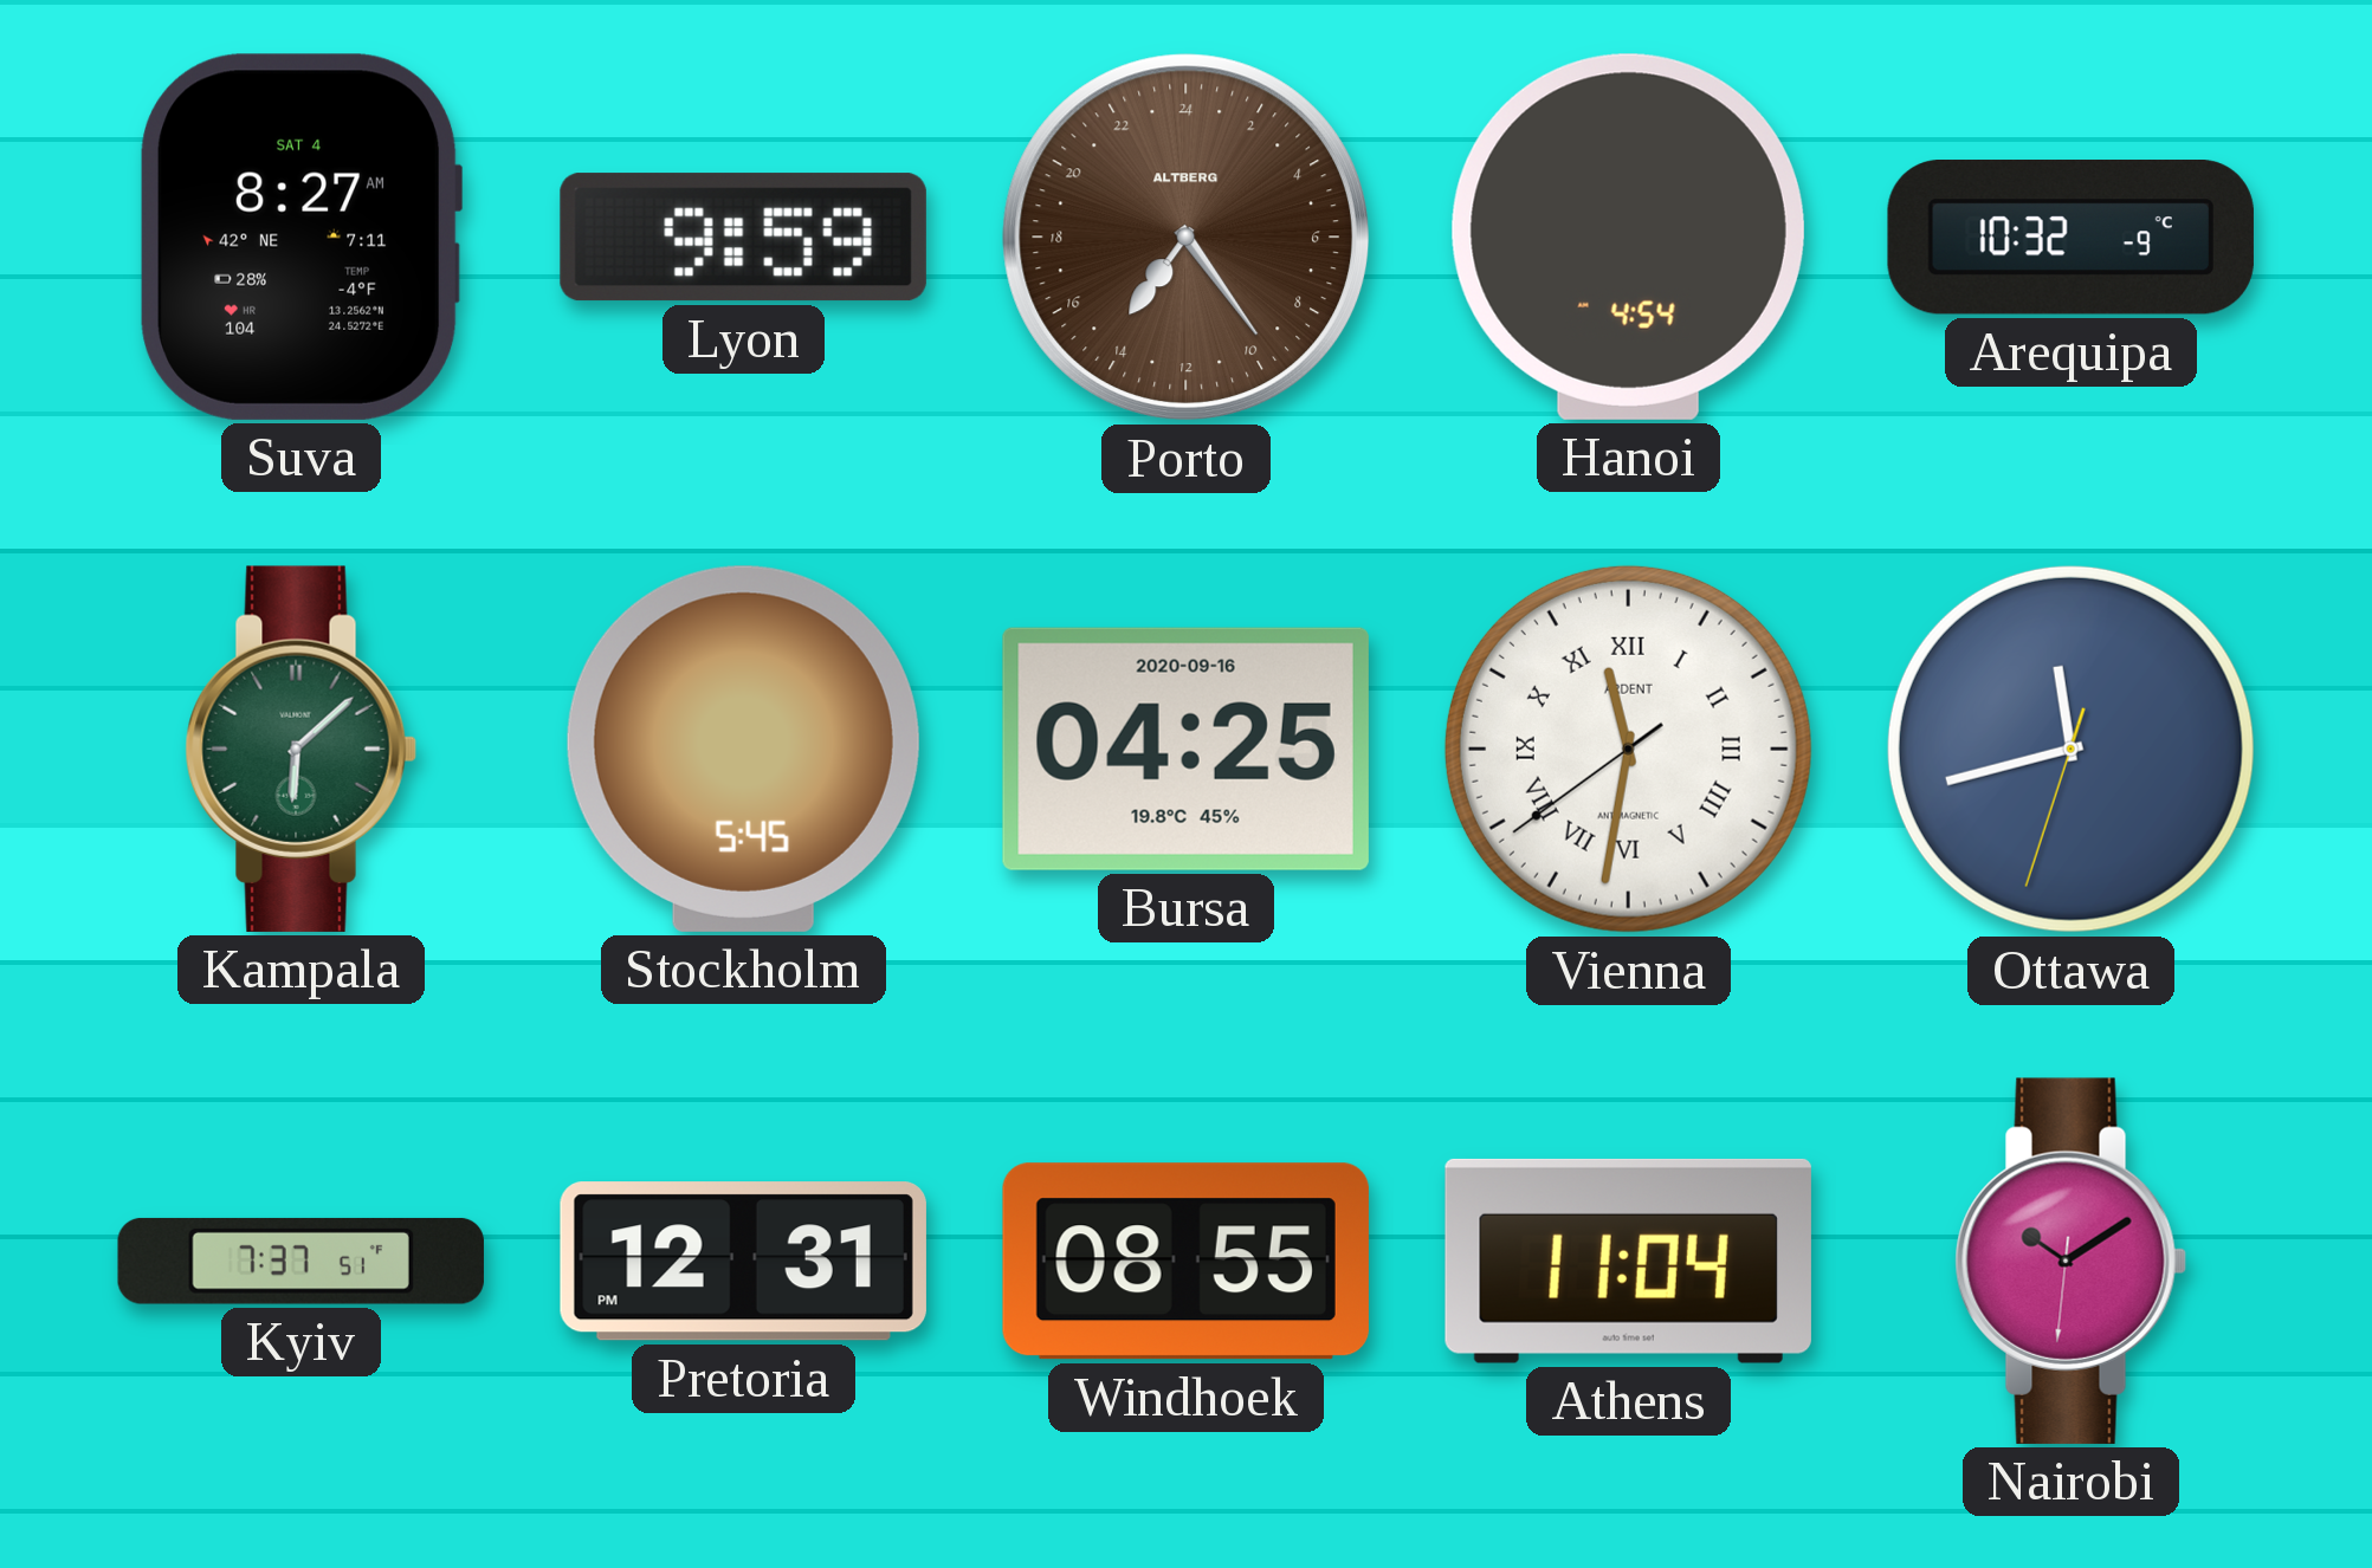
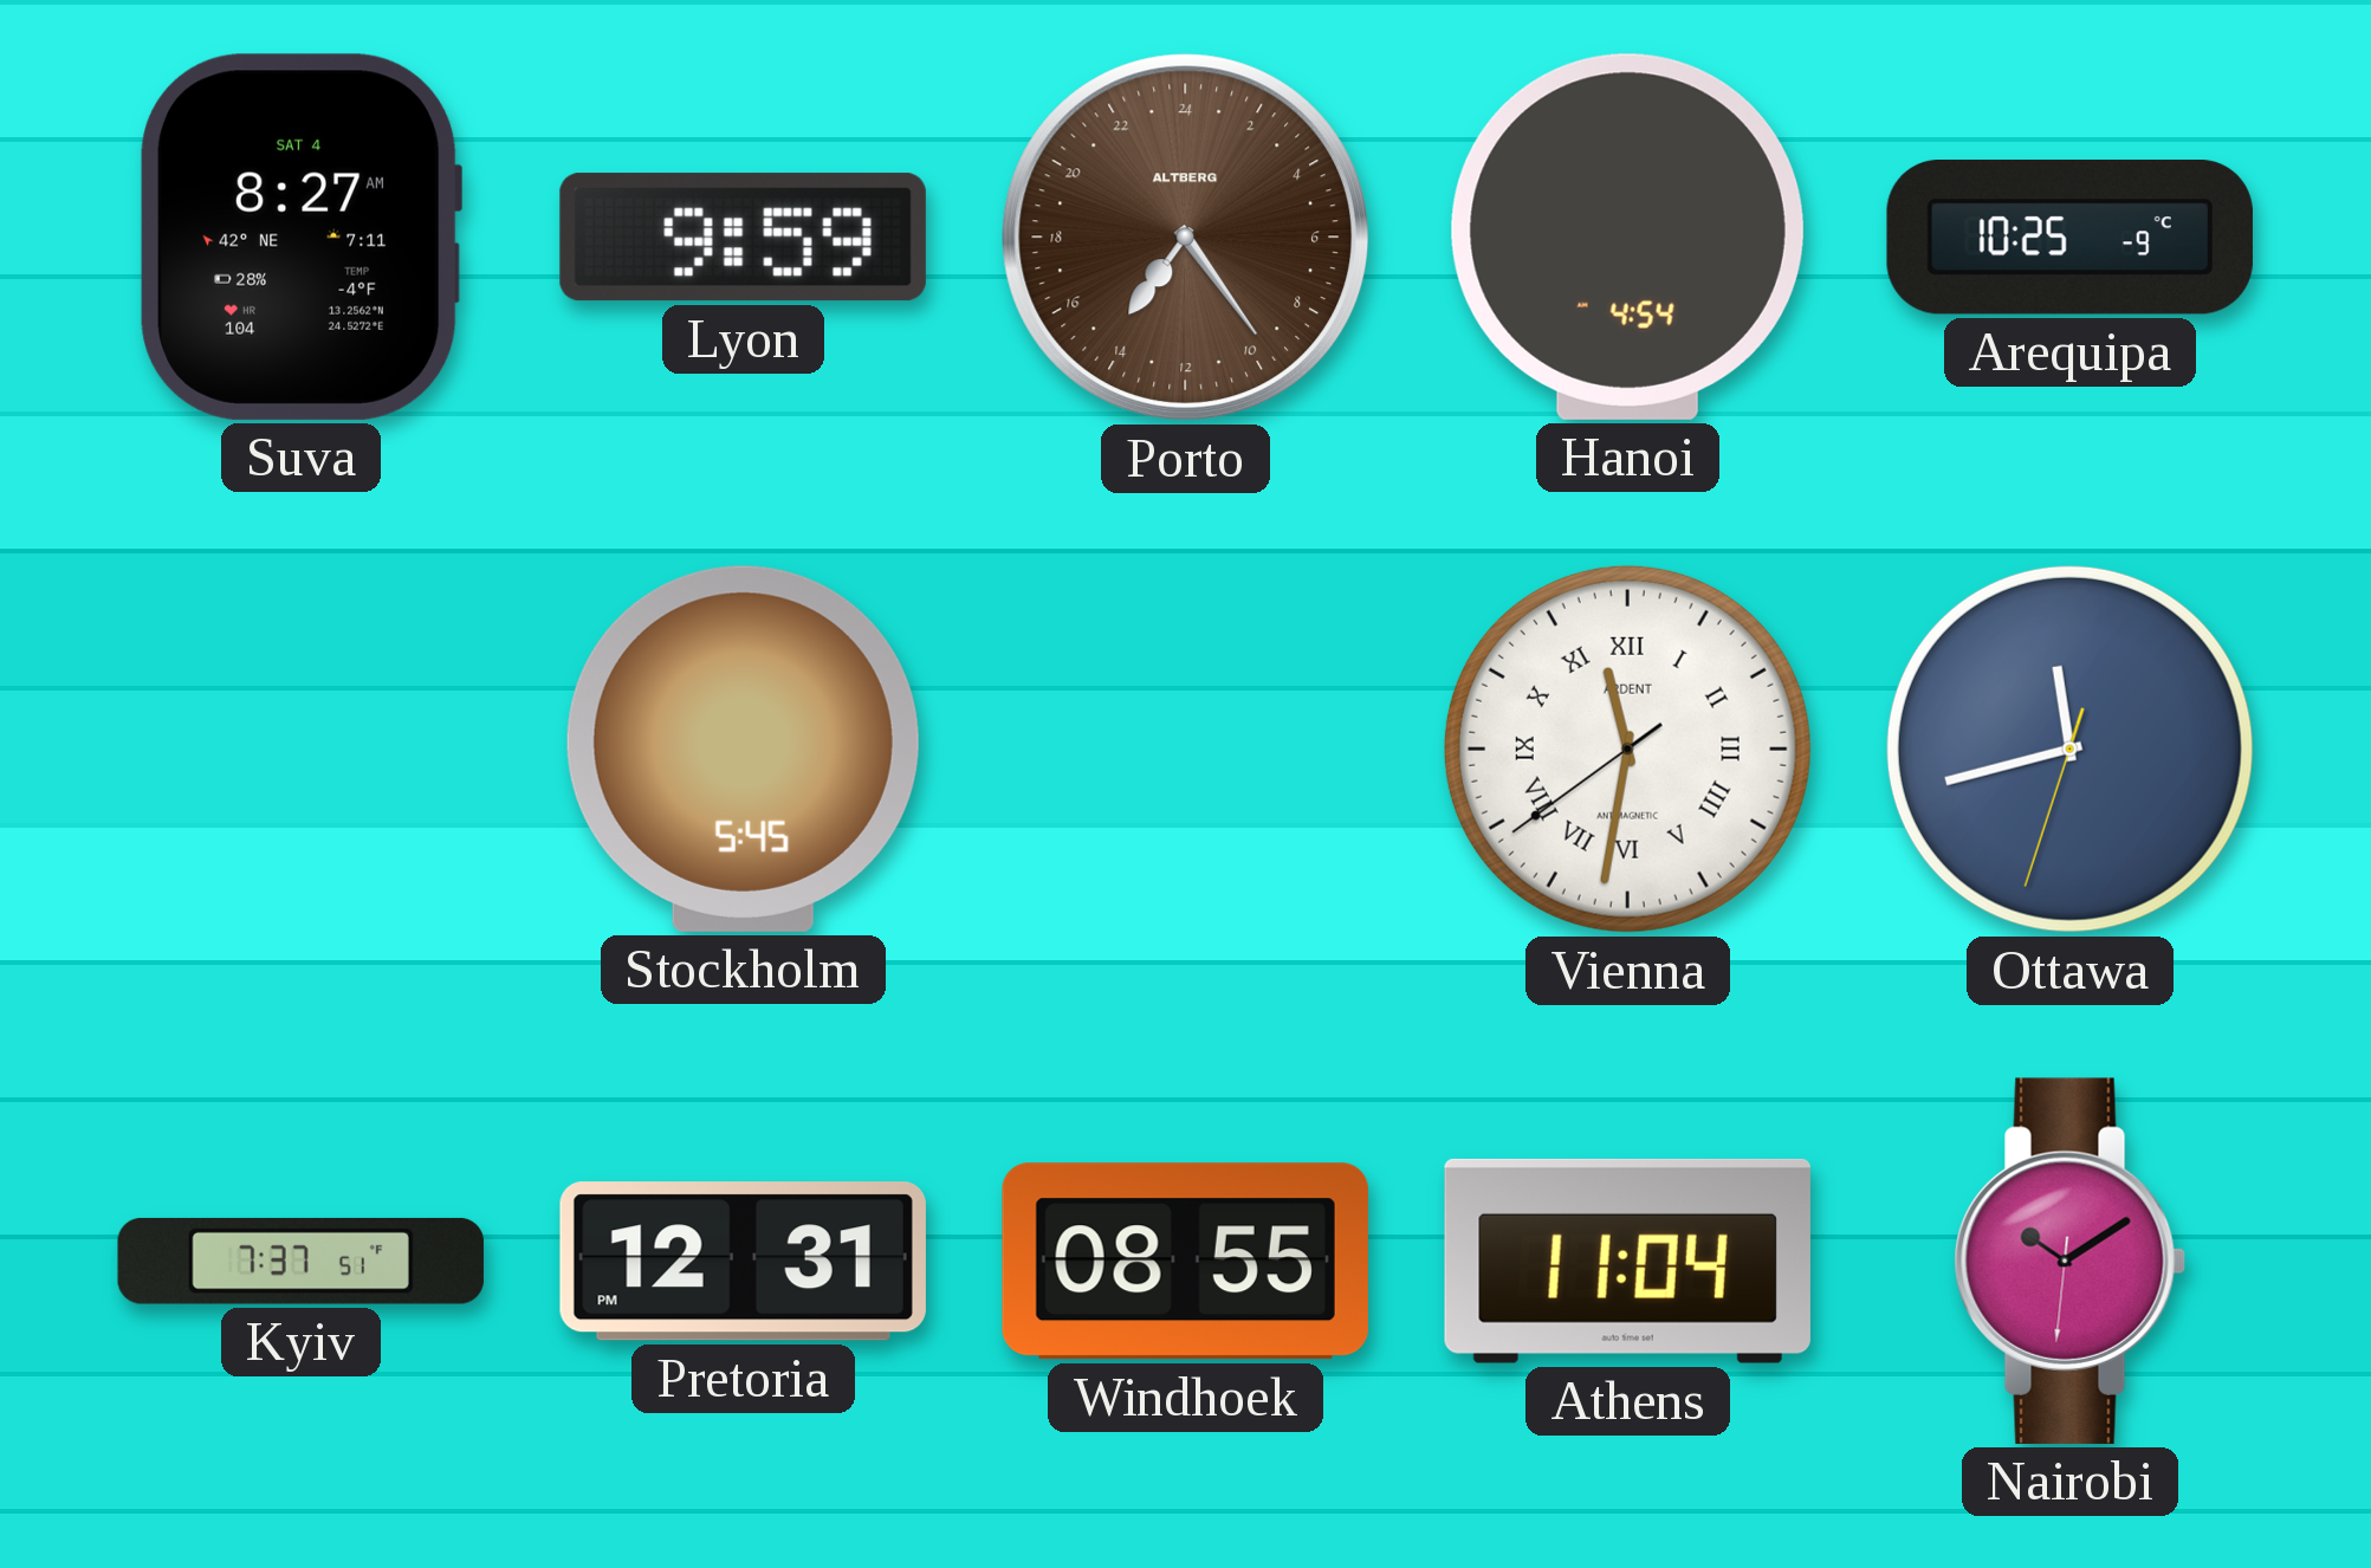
Arequipa: 10:32 -> 10:25
Kampala: 6:08 -> none
Bursa: 04:25 -> none
